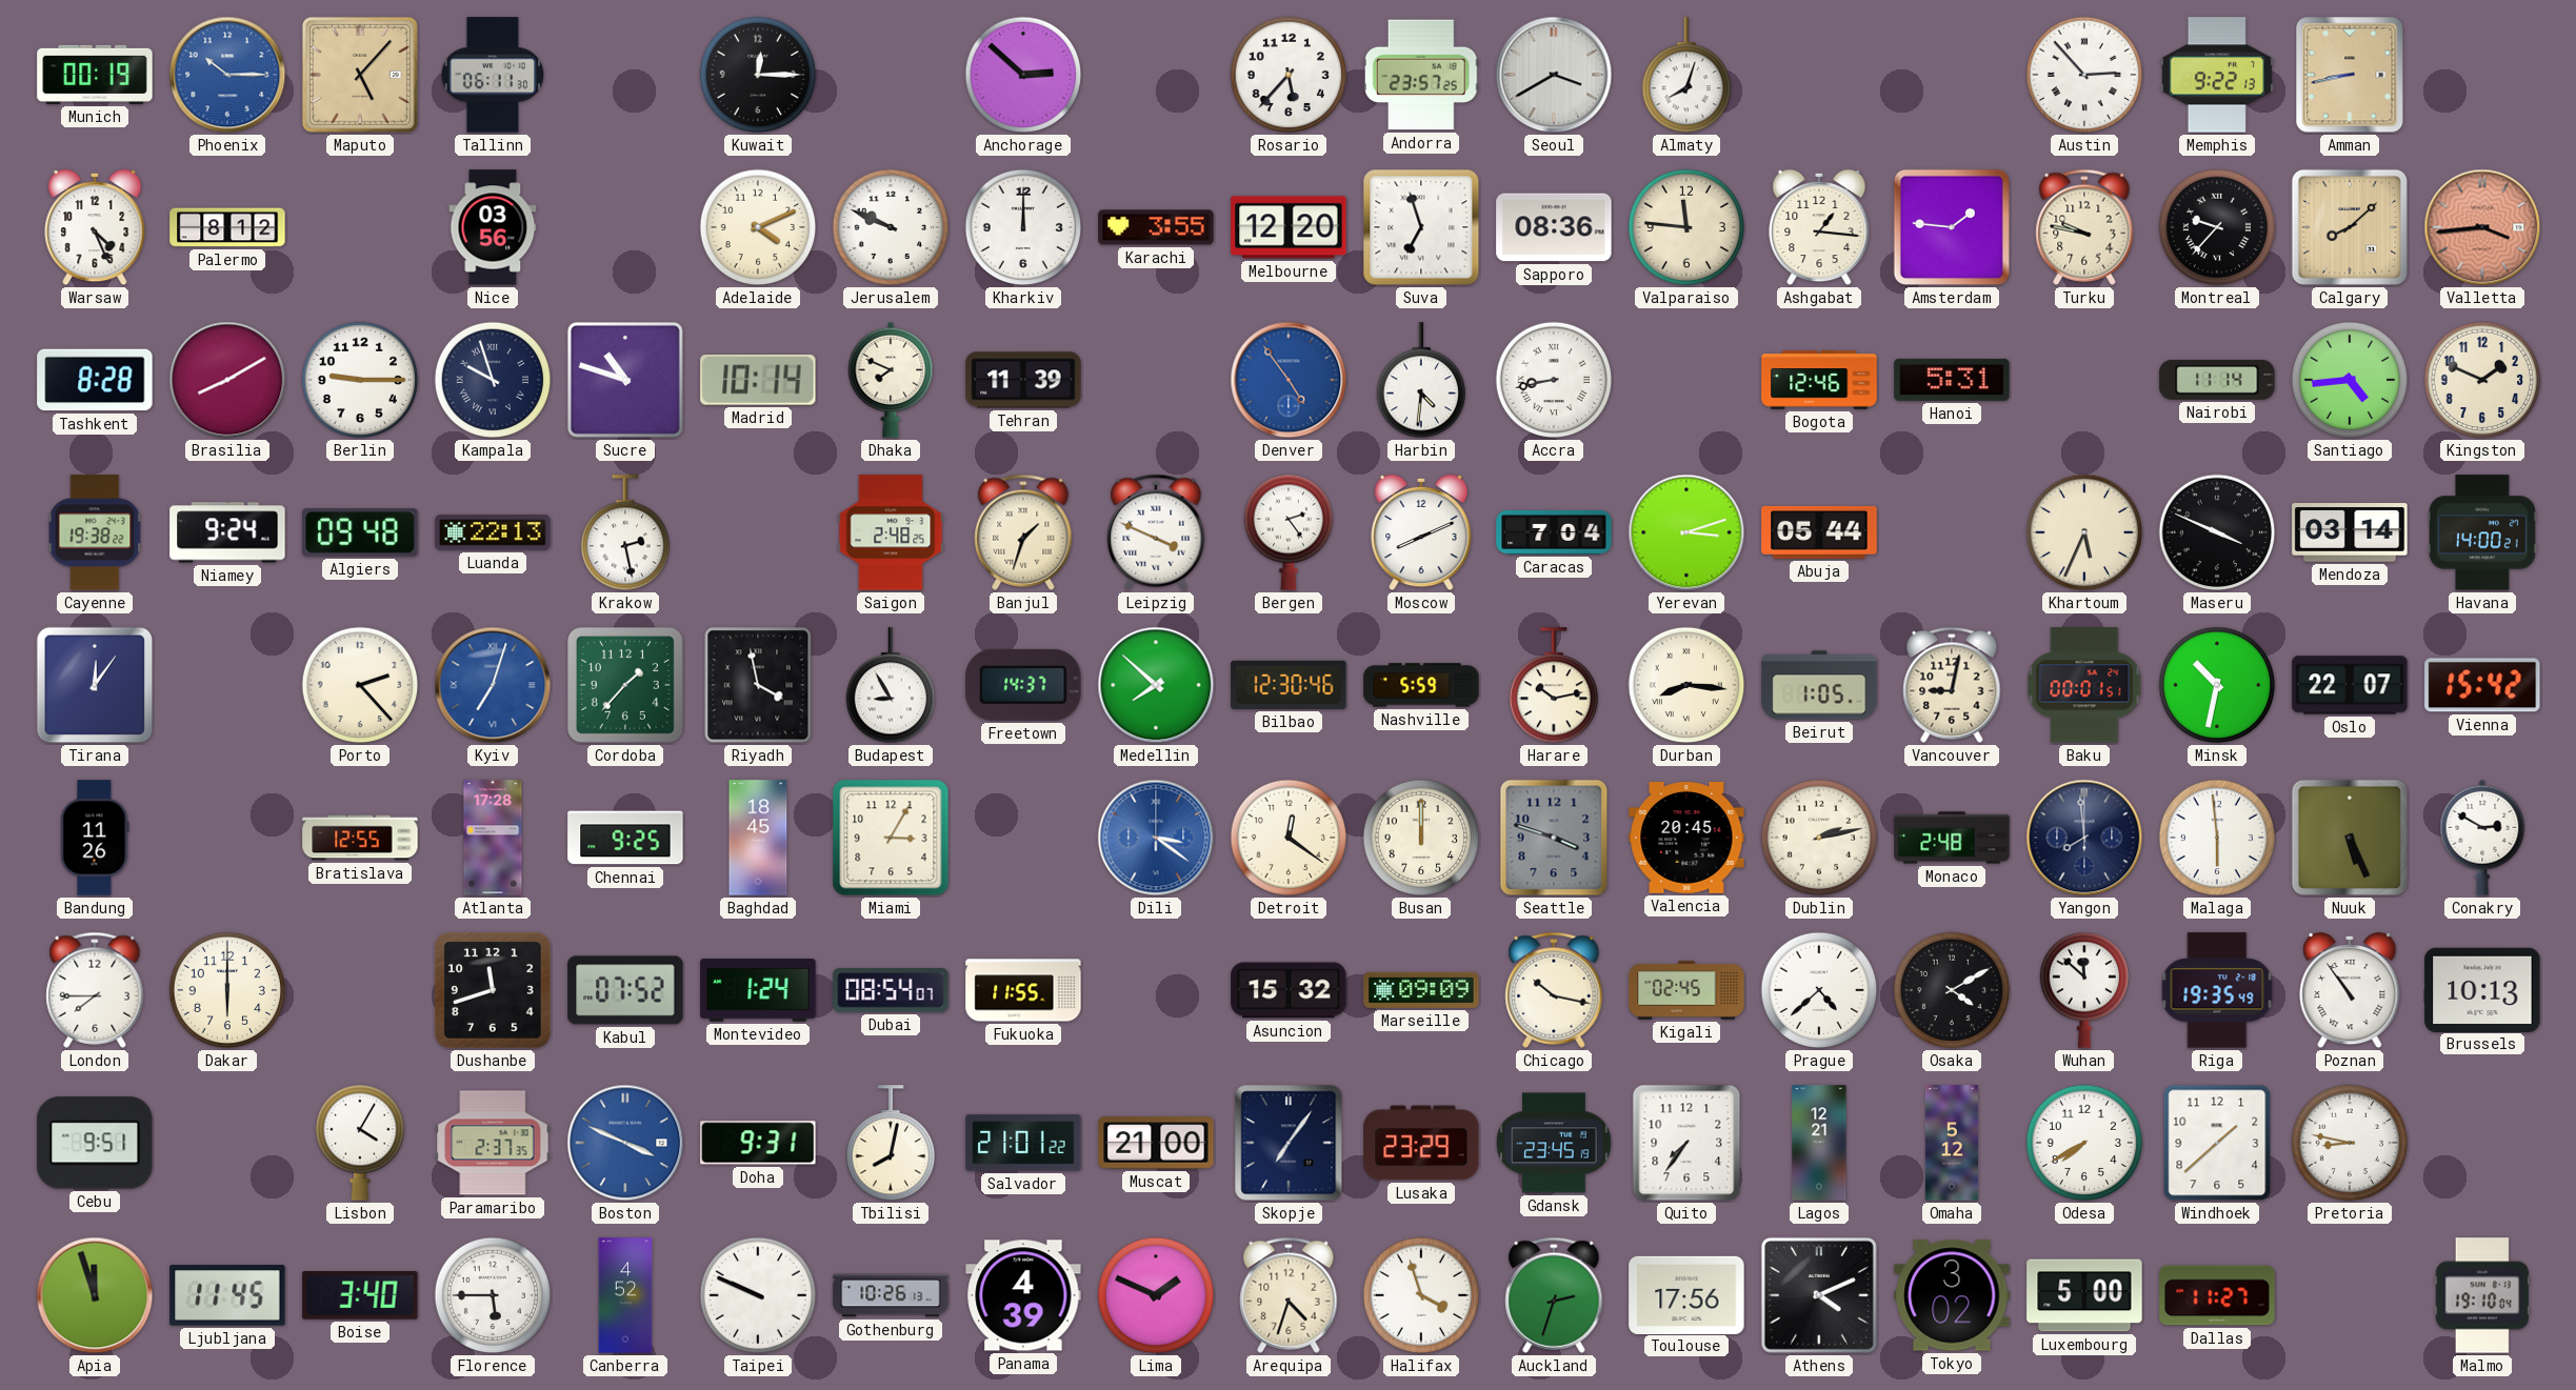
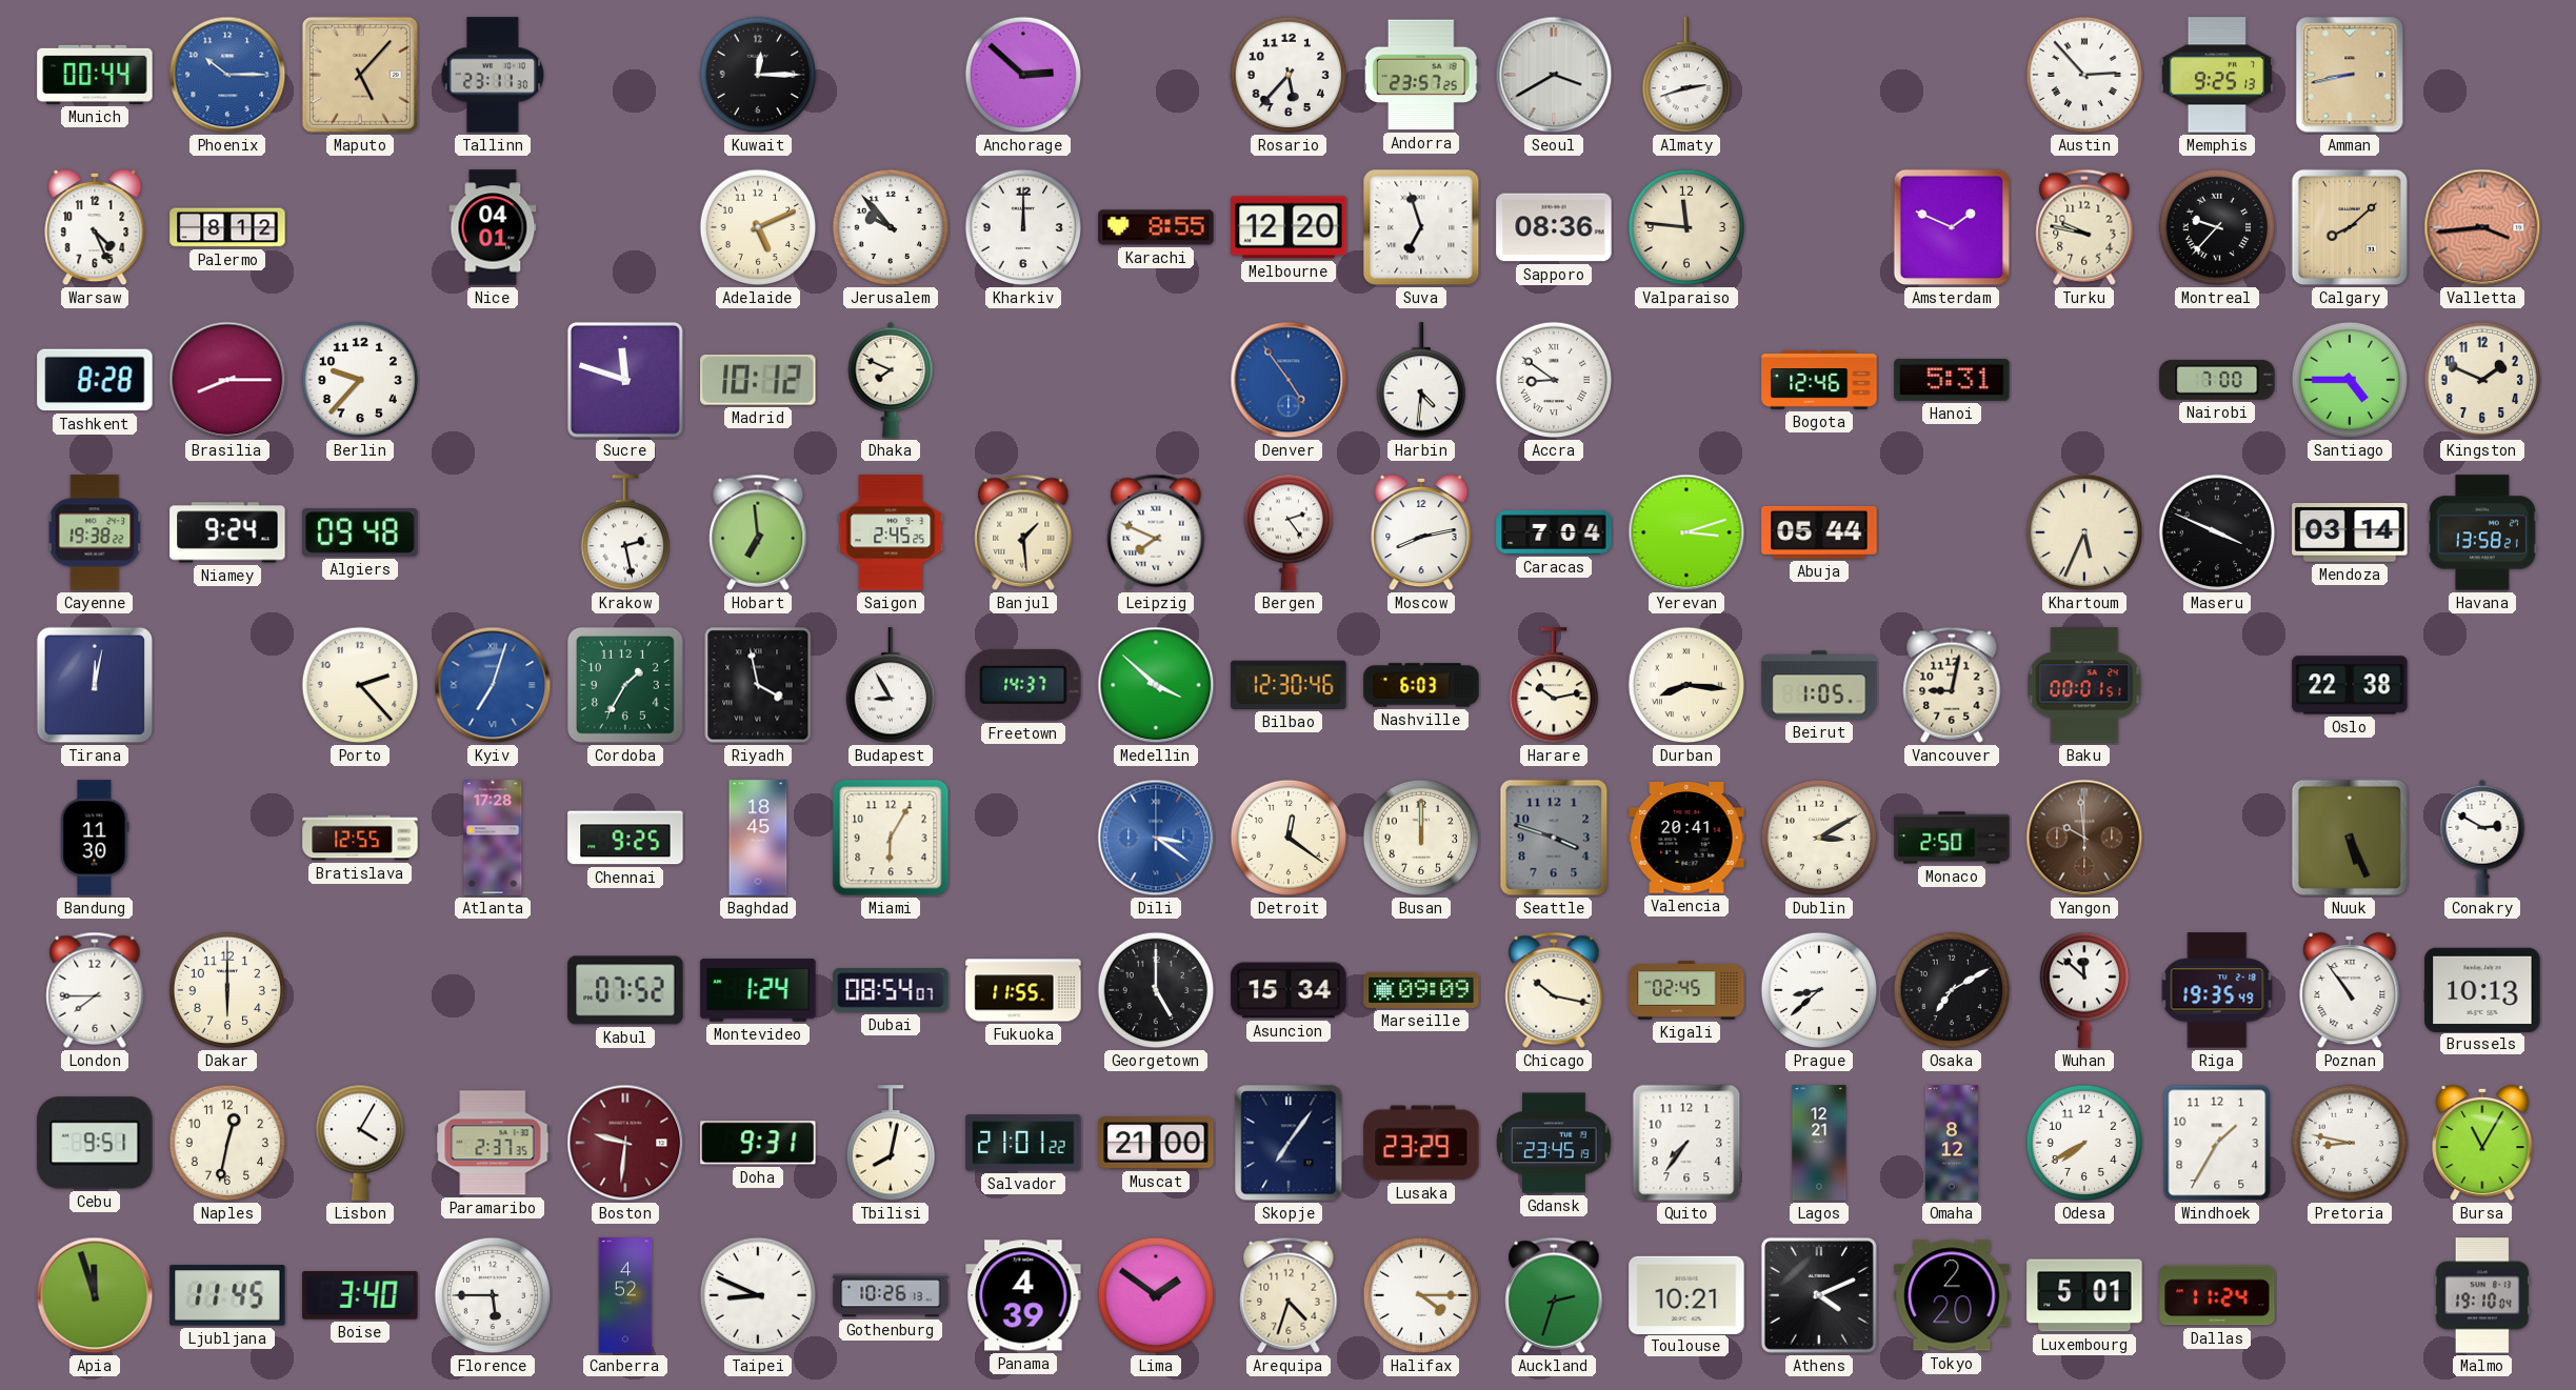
Munich: 00:19 -> 00:44
Tallinn: 06:11 -> 23:11
Almaty: 8:03 -> 2:42
Memphis: 9:22 -> 9:25
Nice: 03:56 -> 04:01
Adelaide: 4:11 -> 5:11
Jerusalem: 9:49 -> 9:53
Karachi: 3:55 -> 8:55
Ashgabat: 1:16 -> none
Amsterdam: 1:46 -> 1:49
Brasilia: 8:10 -> 8:15
Berlin: 9:15 -> 9:37
Kampala: 9:57 -> none
Sucre: 10:48 -> 11:48
Madrid: 10:14 -> 10:12
Tehran: 11:39 -> none
Accra: 8:43 -> 8:51
Nairobi: 11:14 -> 7:00
Santiago: 4:44 -> 4:45
Luanda: 22:13 -> none
Hobart: none -> 6:59
Saigon: 2:48 -> 2:45
Banjul: 1:33 -> 1:29
Leipzig: 3:49 -> 7:49
Moscow: 8:11 -> 8:13
Havana: 14:00 -> 13:58
Tirana: 12:06 -> 12:02
Cordoba: 1:37 -> 1:35
Medellin: 7:52 -> 3:52
Nashville: 5:59 -> 6:03
Minsk: 10:32 -> none
Oslo: 22:07 -> 22:38
Vienna: 15:42 -> none
Bandung: 11:26 -> 11:30
Miami: 3:05 -> 6:05
Valencia: 20:45 -> 20:41
Dublin: 2:13 -> 3:10
Monaco: 2:48 -> 2:50
Yangon: 7:59 -> 9:59
Yangon dial: navy -> brown
Malaga: 5:59 -> none
Dushanbe: 11:42 -> none
Georgetown: none -> 5:00
Asuncion: 15:32 -> 15:34
Prague: 4:38 -> 8:38
Osaka: 4:10 -> 7:10
Naples: none -> 12:32
Boston: 3:49 -> 9:31
Boston dial: blue -> burgundy
Omaha: 5:12 -> 8:12
Windhoek: 1:38 -> 1:35
Bursa: none -> 11:05
Taipei: 9:49 -> 8:49
Lima: 1:49 -> 1:51
Halifax: 3:57 -> 4:15
Toulouse: 17:56 -> 10:21
Tokyo: 3:02 -> 2:20
Luxembourg: 5:00 -> 5:01
Dallas: 11:27 -> 11:24
